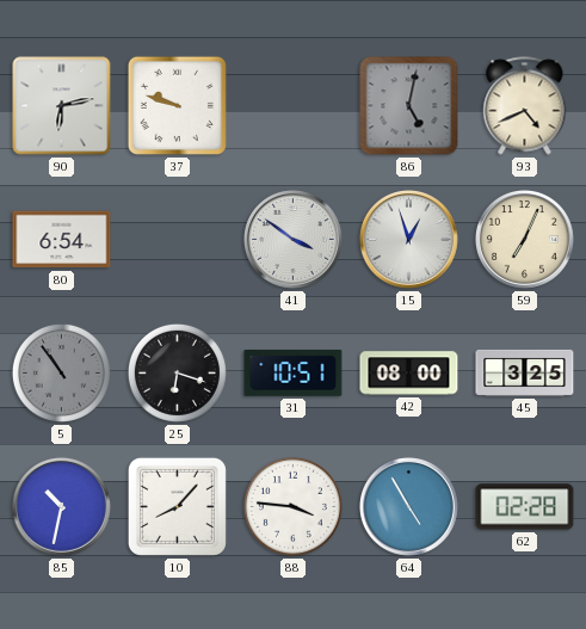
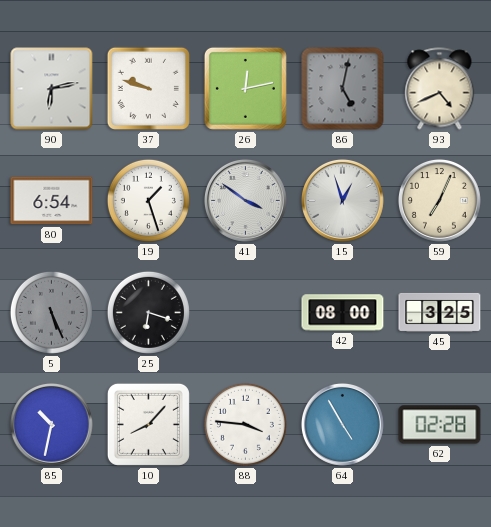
26: none -> 12:13
19: none -> 1:27
5: 10:54 -> 5:26
31: 10:51 -> none
